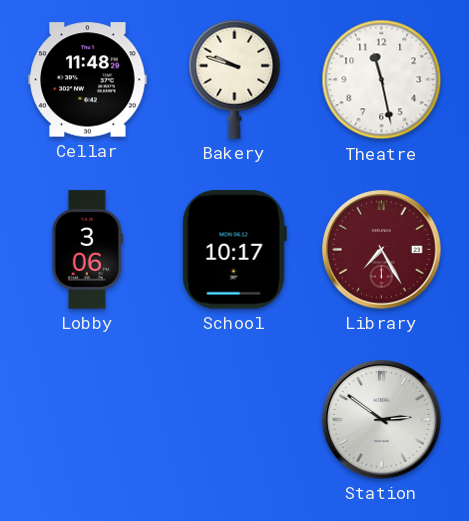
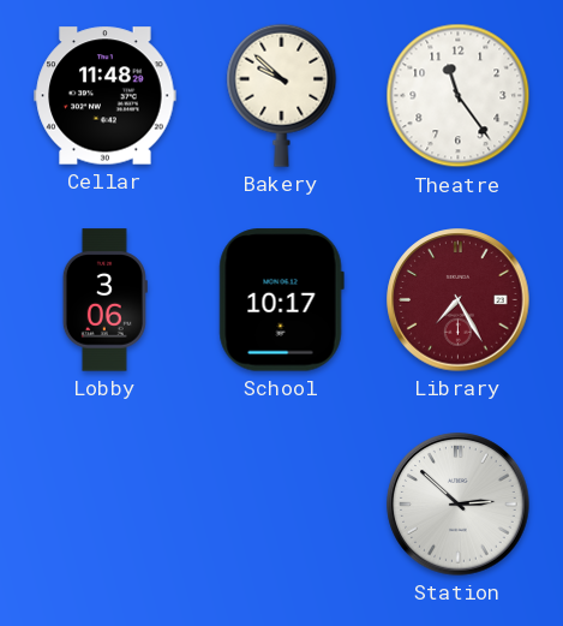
Bakery: 9:48 -> 9:52
Theatre: 11:28 -> 11:24
Station: 2:51 -> 2:52
